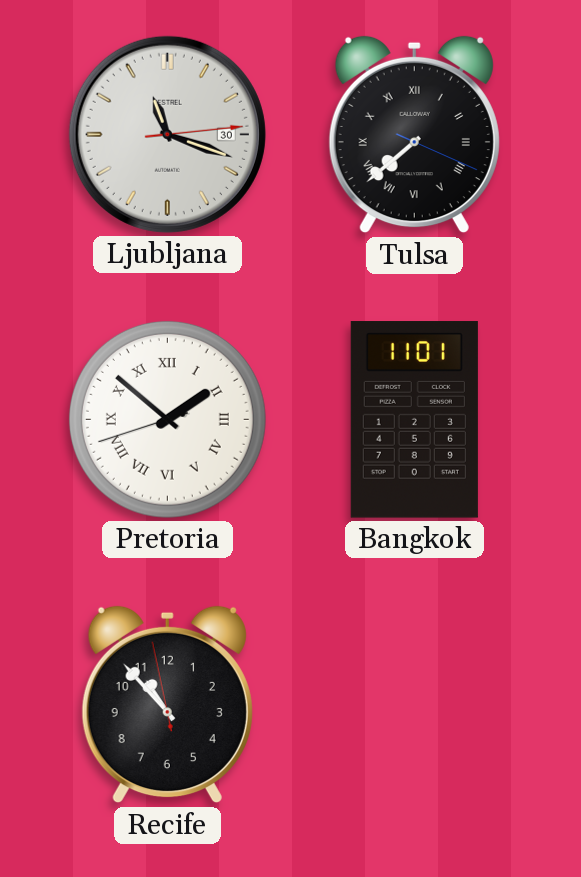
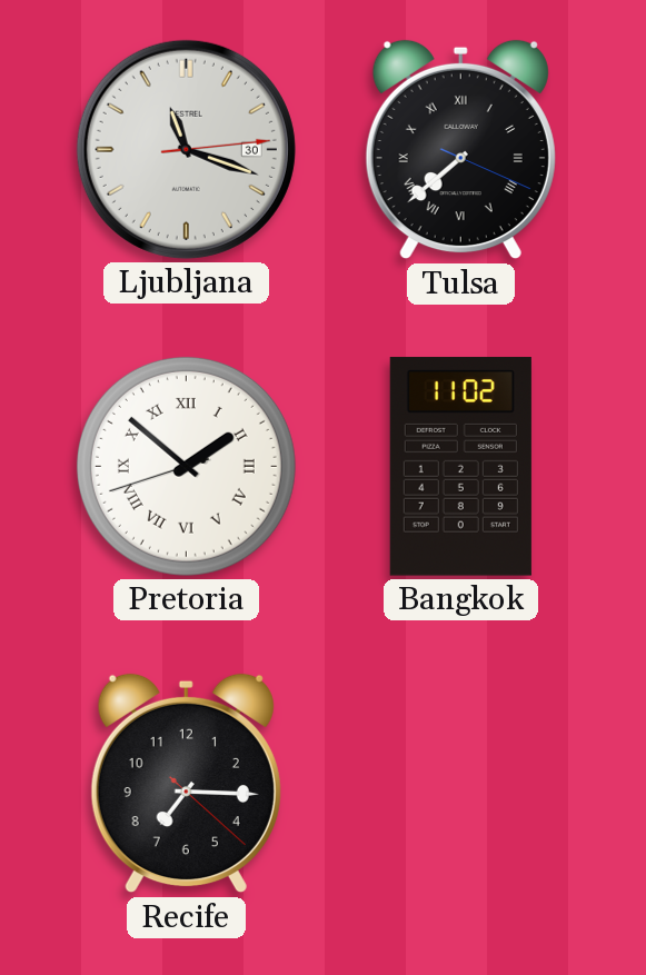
Bangkok: 11:01 -> 11:02
Recife: 10:52 -> 7:15
